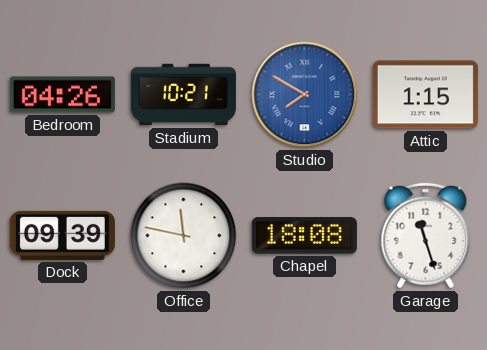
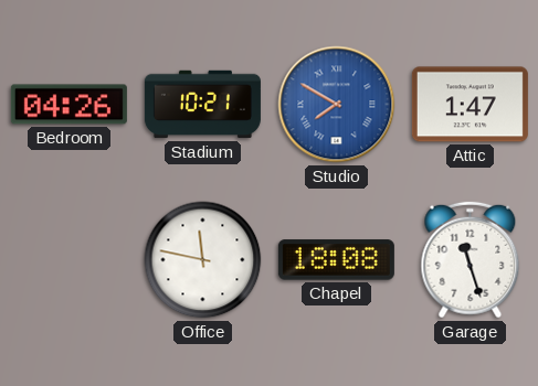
Attic: 1:15 -> 1:47
Dock: 09:39 -> none
